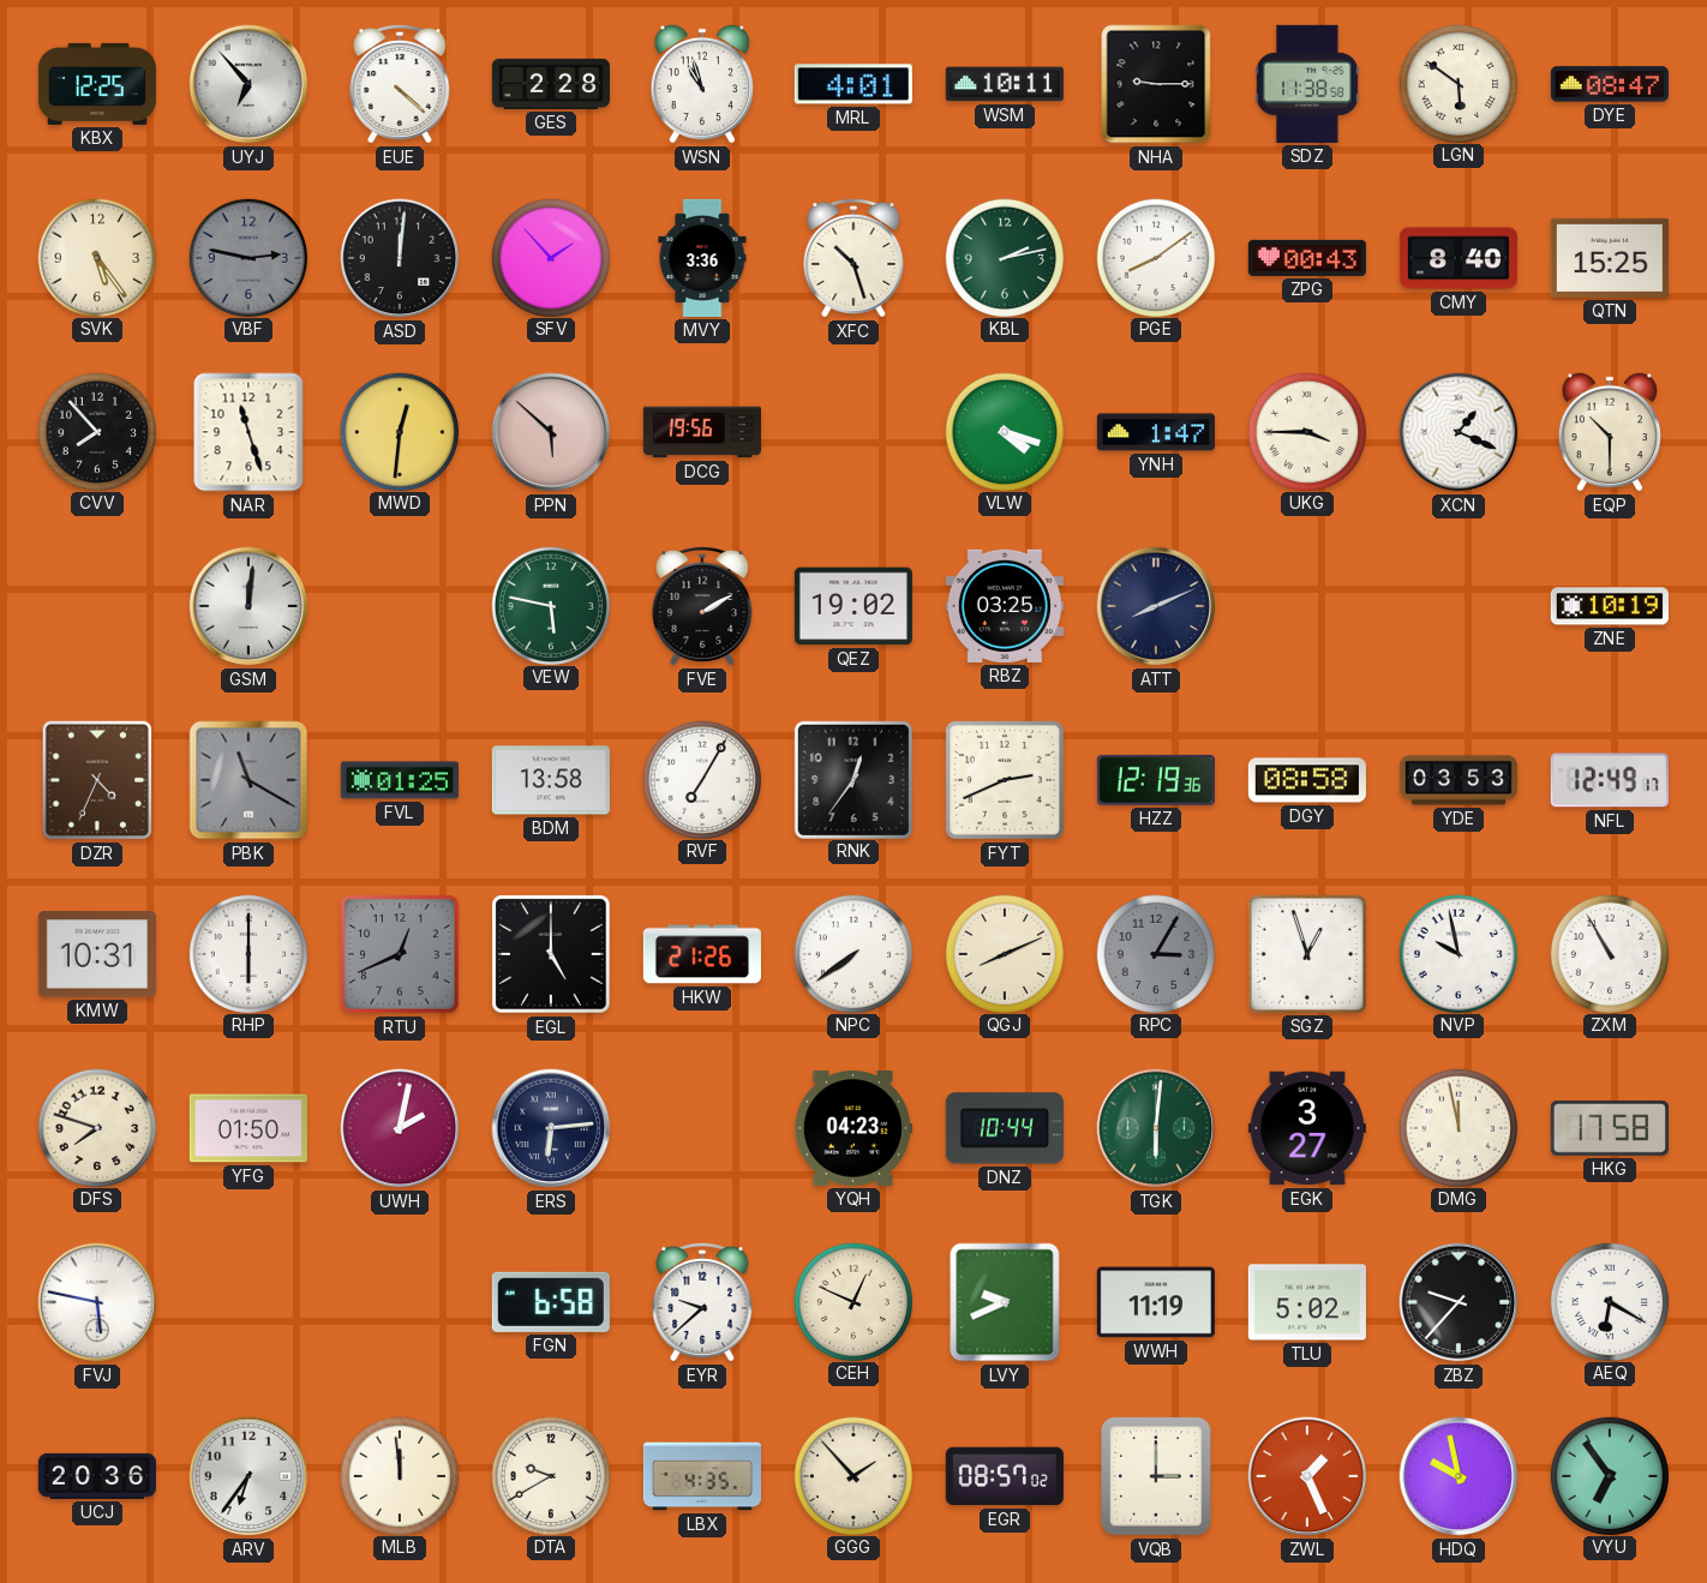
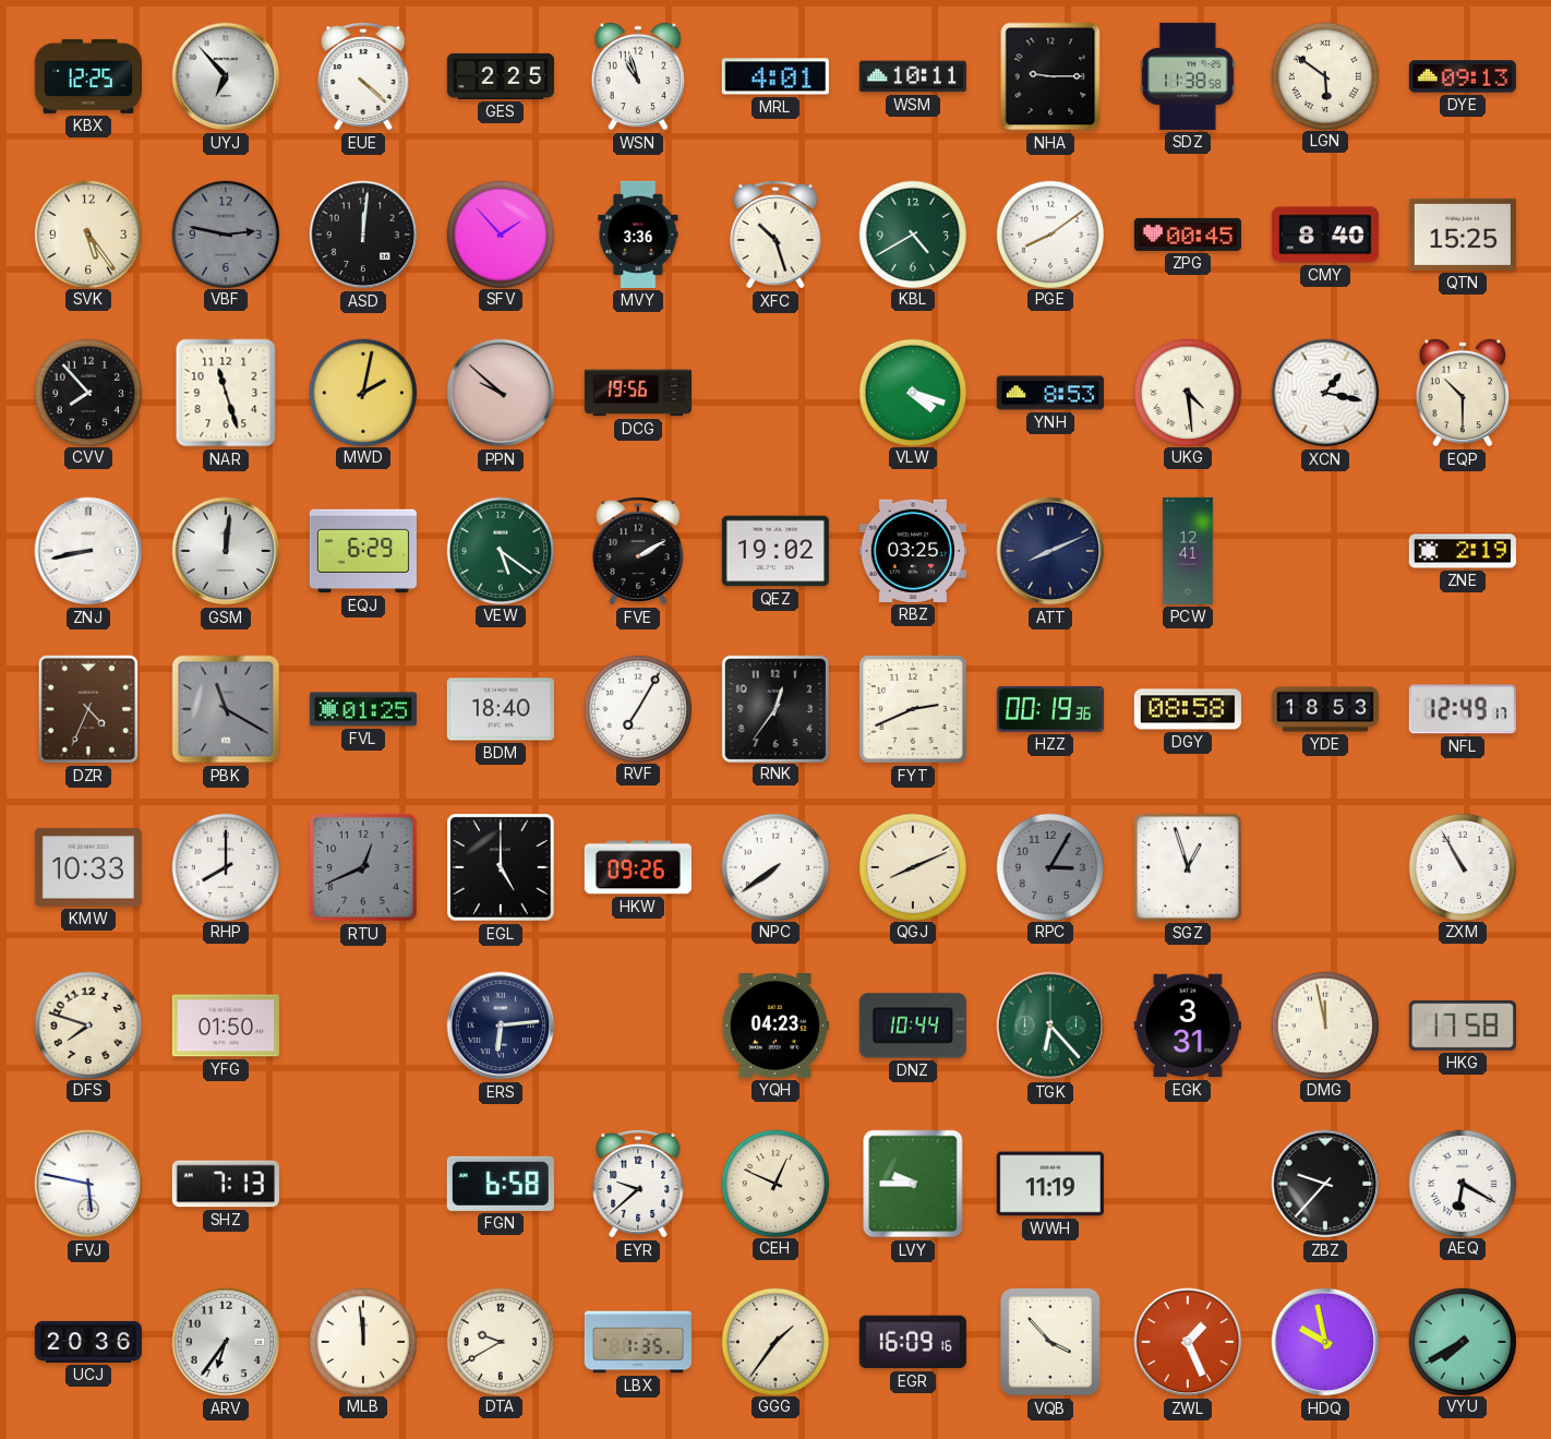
GES: 2:28 -> 2:25
DYE: 08:47 -> 09:13
KBL: 2:13 -> 4:40
ZPG: 00:43 -> 00:45
MWD: 12:31 -> 2:02
PPN: 5:52 -> 9:52
YNH: 1:47 -> 8:53
UKG: 3:45 -> 4:29
XCN: 1:19 -> 1:17
ZNJ: none -> 8:43
EQJ: none -> 6:29
VEW: 5:47 -> 5:21
PCW: none -> 12:41
ZNE: 10:19 -> 2:19
BDM: 13:58 -> 18:40
HZZ: 12:19 -> 00:19
YDE: 03:53 -> 18:53
KMW: 10:31 -> 10:33
RHP: 6:00 -> 8:00
HKW: 21:26 -> 09:26
NVP: 9:58 -> none
UWH: 2:02 -> none
TGK: 6:01 -> 6:23
EGK: 3:27 -> 3:31
SHZ: none -> 7:13
LVY: 9:41 -> 9:45
TLU: 5:02 -> none
LBX: 4:35 -> 1:35
GGG: 1:53 -> 1:36
EGR: 08:57 -> 16:09
VQB: 3:00 -> 3:53
VYU: 6:54 -> 7:40
